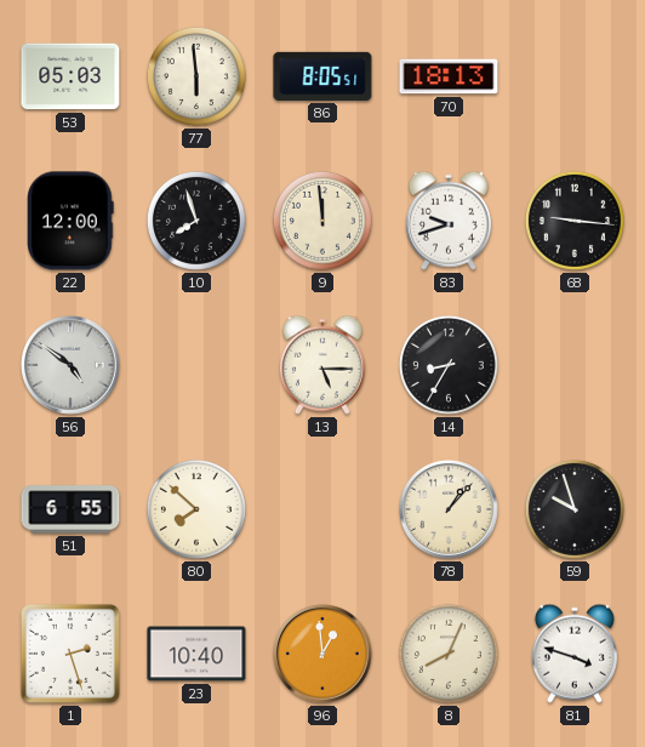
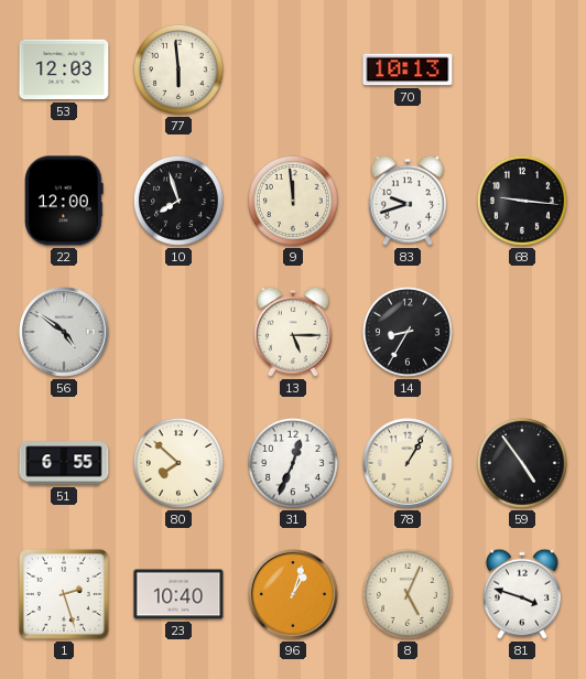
53: 05:03 -> 12:03
86: 8:05 -> none
70: 18:13 -> 10:13
31: none -> 12:34
78: 1:07 -> 1:05
59: 9:57 -> 4:54
96: 12:59 -> 1:03
8: 8:04 -> 5:04
